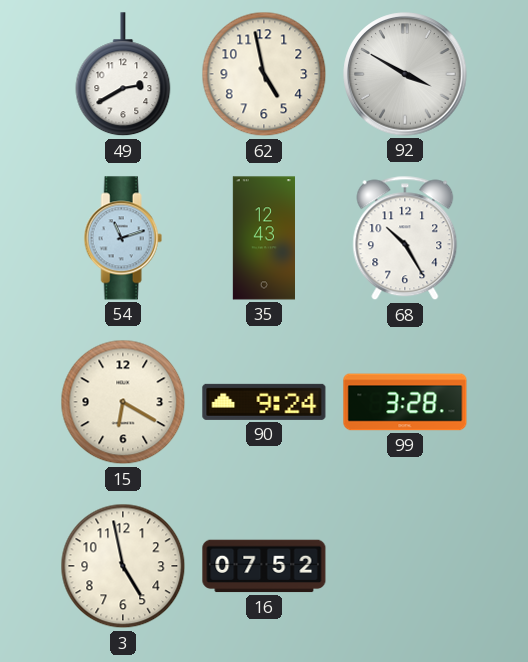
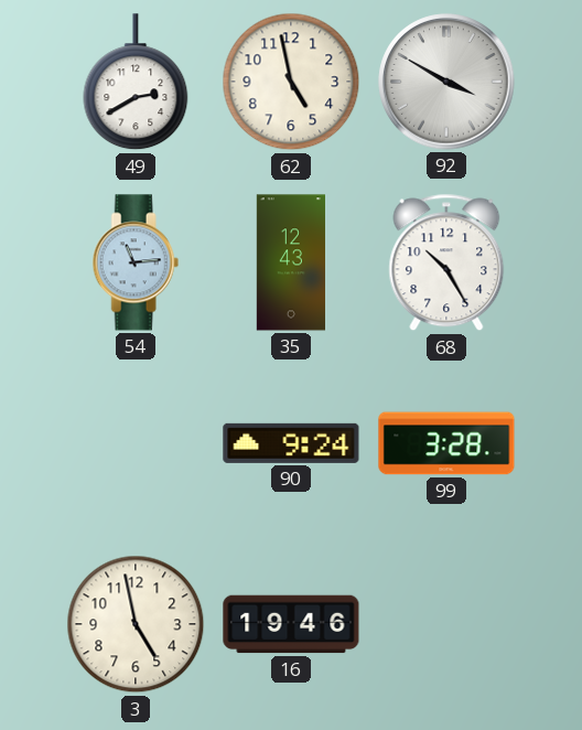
54: 11:12 -> 11:14
15: 6:20 -> none
16: 07:52 -> 19:46
